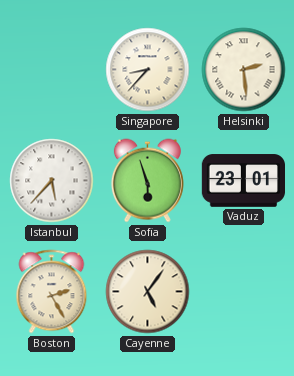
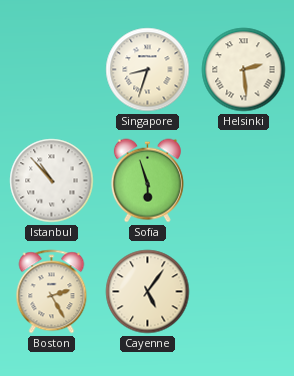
Singapore: 8:37 -> 8:33
Istanbul: 5:37 -> 10:53
Vaduz: 23:01 -> none
